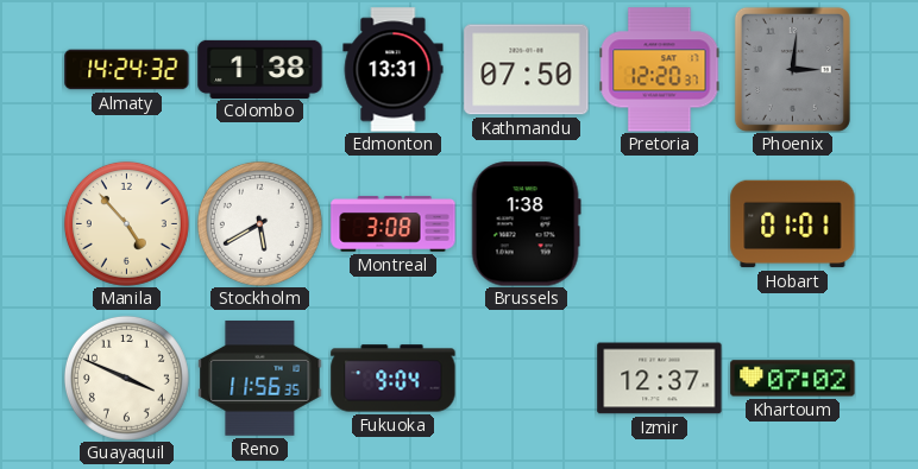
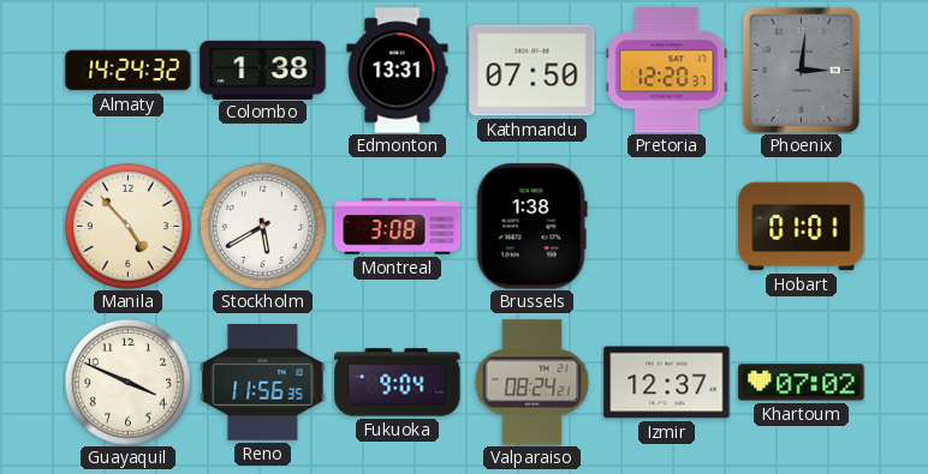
Valparaiso: none -> 08:24
